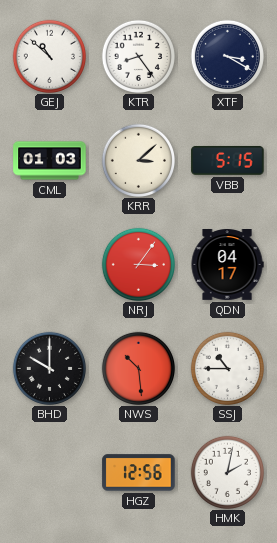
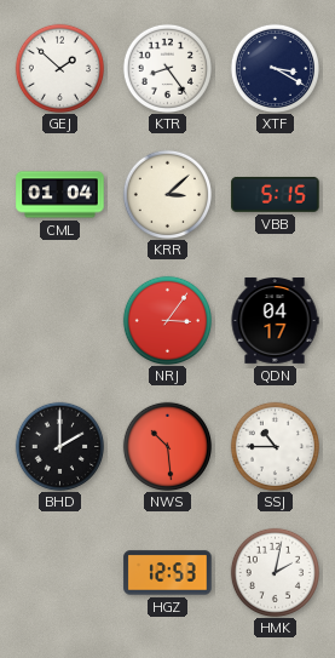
GEJ: 10:52 -> 1:52
CML: 01:03 -> 01:04
BHD: 10:00 -> 2:00
HGZ: 12:56 -> 12:53
